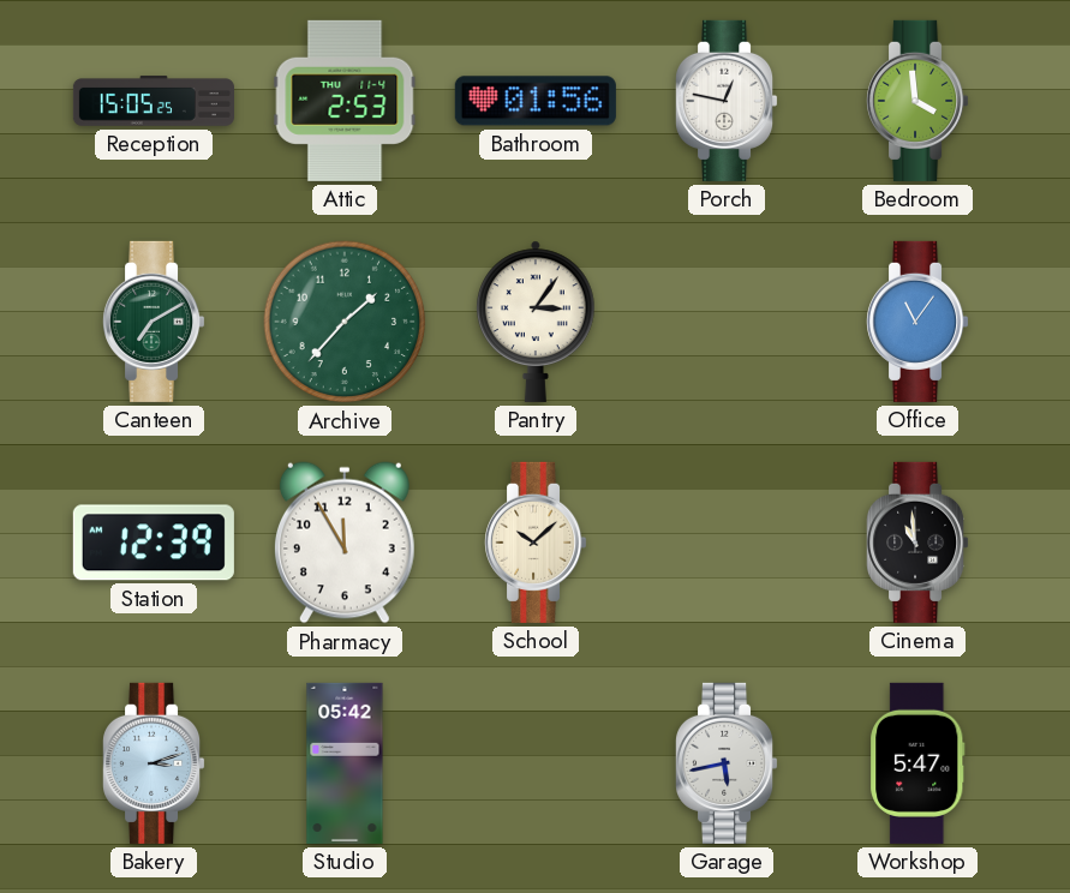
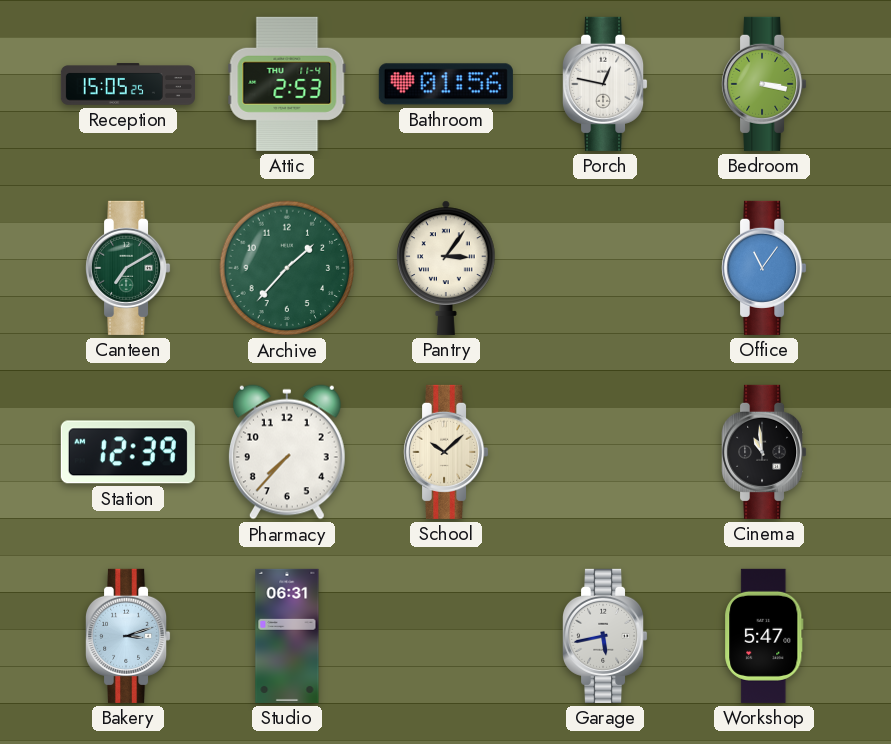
Bedroom: 3:59 -> 3:17
Pharmacy: 11:55 -> 7:37
Studio: 05:42 -> 06:31
